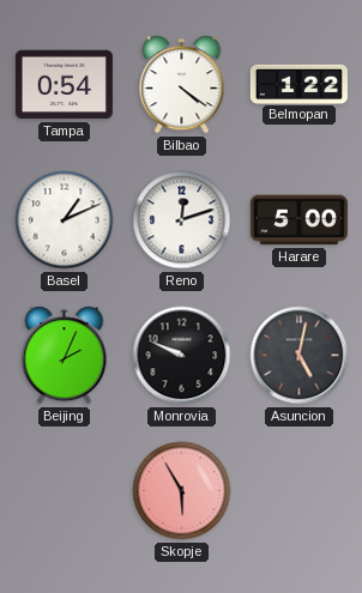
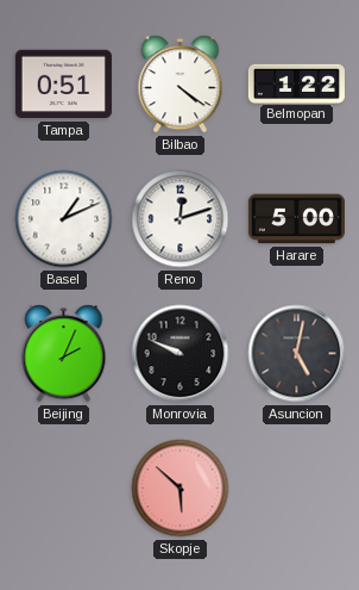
Tampa: 0:54 -> 0:51
Skopje: 5:55 -> 5:52
